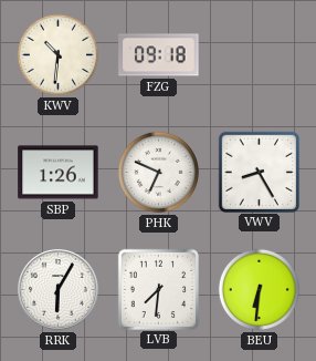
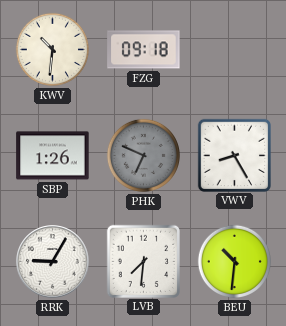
PHK dial: white -> grey
RRK: 6:05 -> 9:05
BEU: 6:31 -> 10:31
